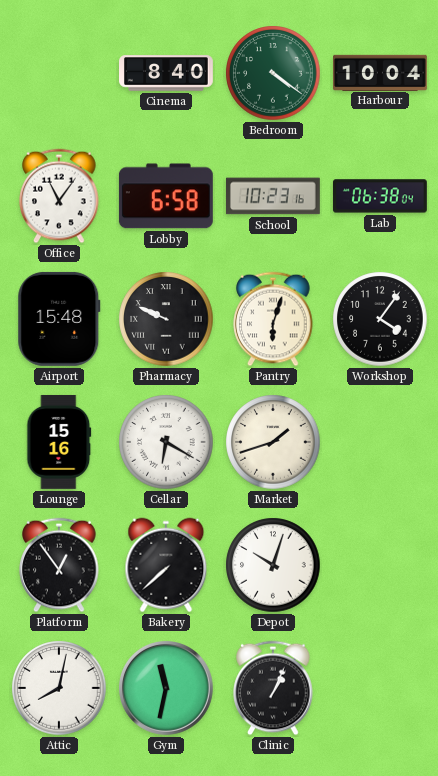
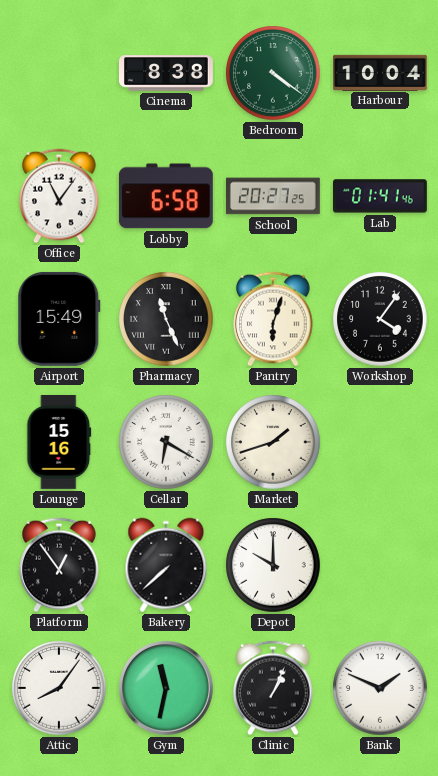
Cinema: 8:40 -> 8:38
School: 10:23 -> 20:27
Lab: 06:38 -> 01:41
Airport: 15:48 -> 15:49
Pharmacy: 9:49 -> 11:26
Depot: 10:03 -> 10:00
Attic: 8:02 -> 8:06
Bank: none -> 1:49
